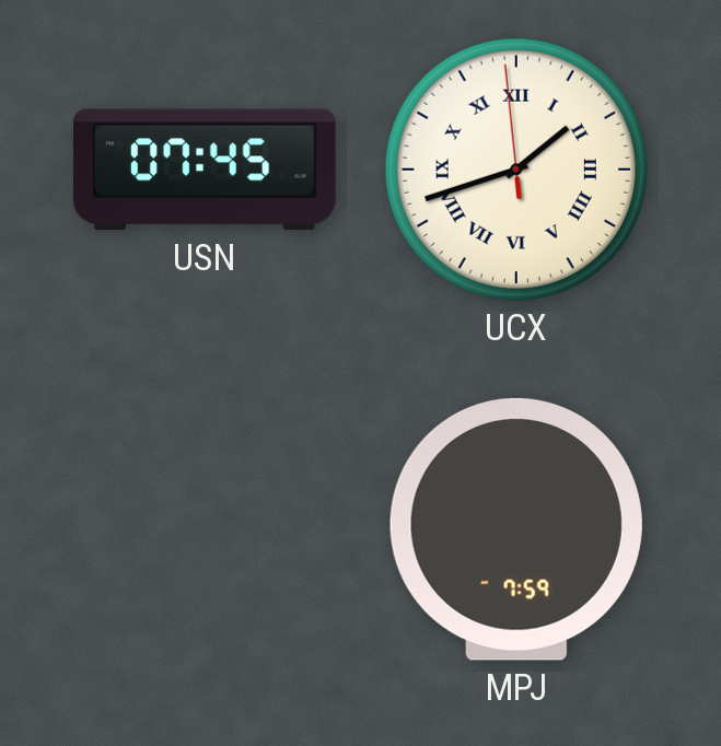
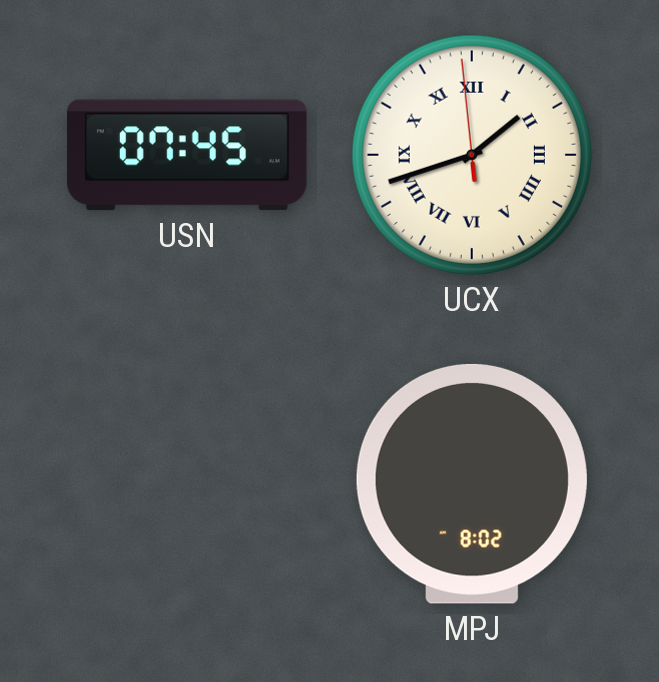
MPJ: 7:59 -> 8:02
